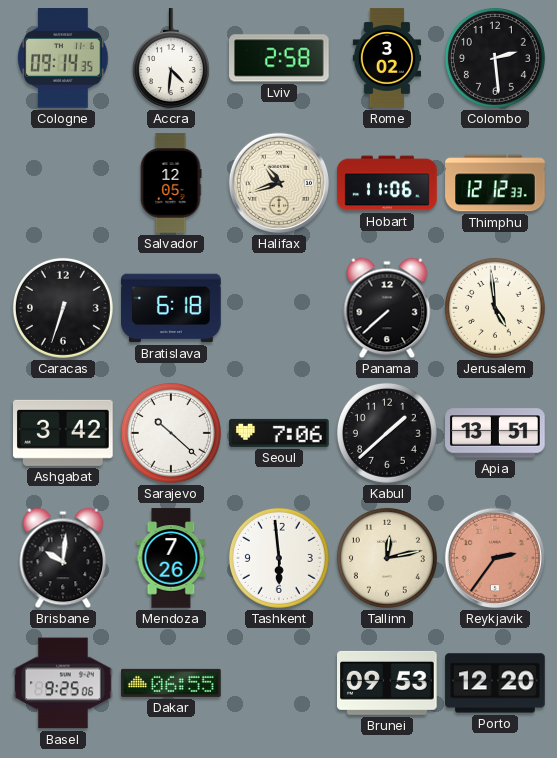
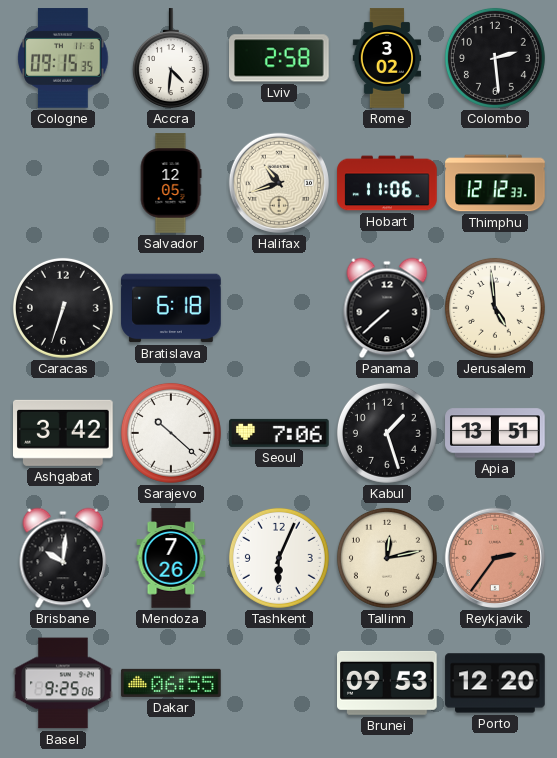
Cologne: 09:14 -> 09:15
Kabul: 1:38 -> 1:27
Tashkent: 5:59 -> 6:04
